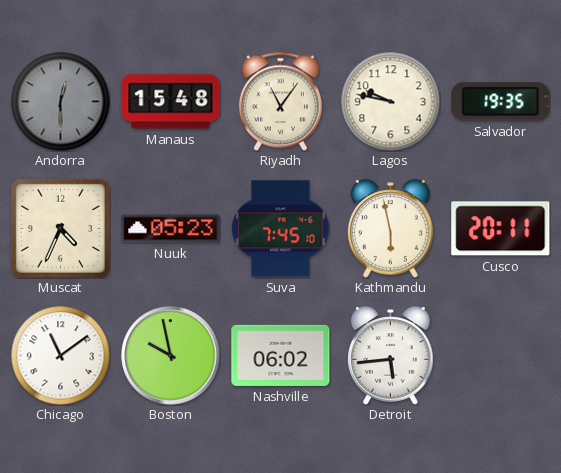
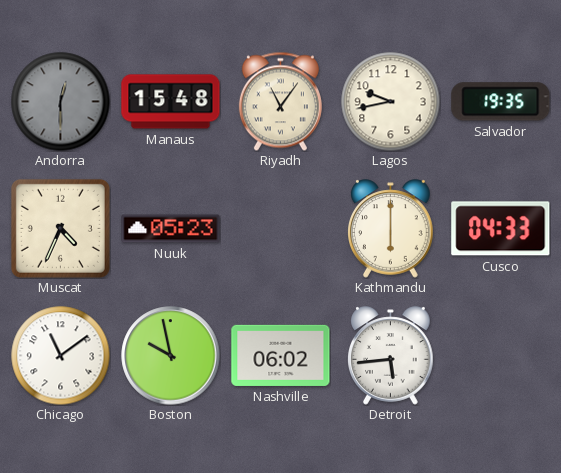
Lagos: 9:47 -> 9:43
Suva: 7:45 -> none
Kathmandu: 5:58 -> 6:00
Cusco: 20:11 -> 04:33
